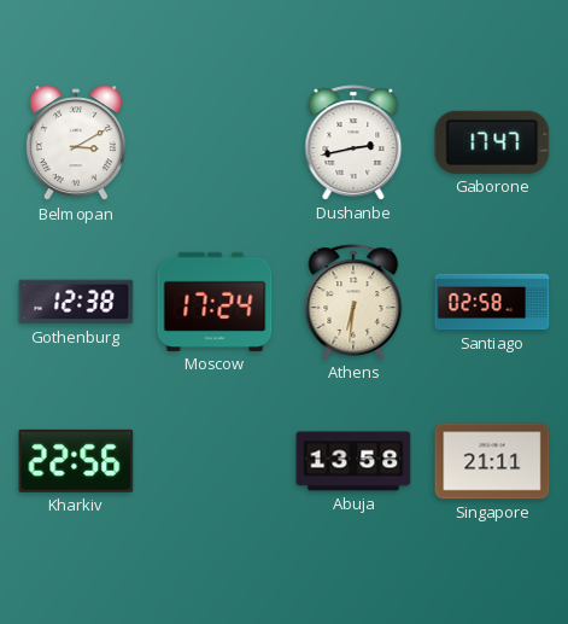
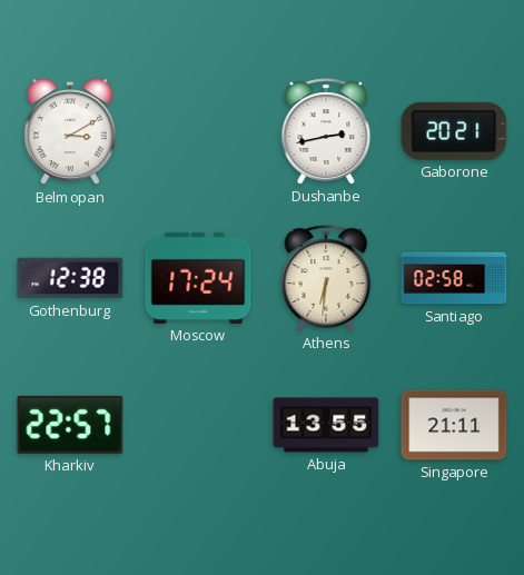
Gaborone: 17:47 -> 20:21
Kharkiv: 22:56 -> 22:57
Abuja: 13:58 -> 13:55
